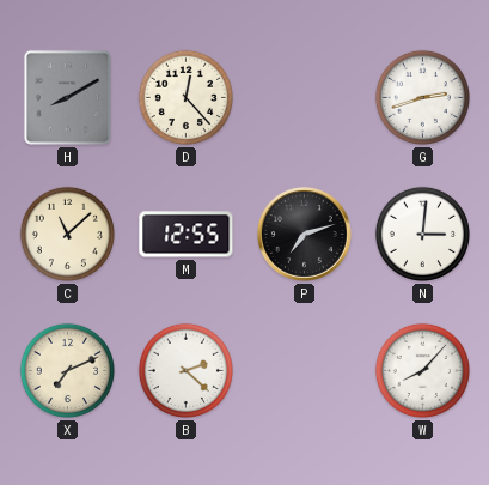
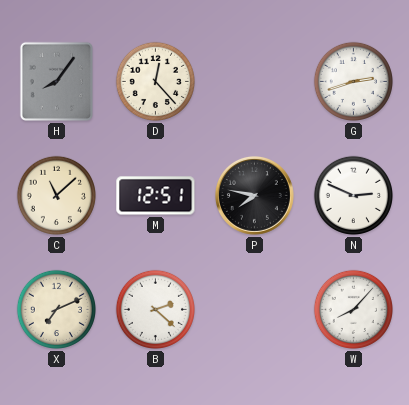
H: 8:10 -> 8:06
M: 12:55 -> 12:51
P: 7:12 -> 7:47
N: 3:01 -> 2:49
